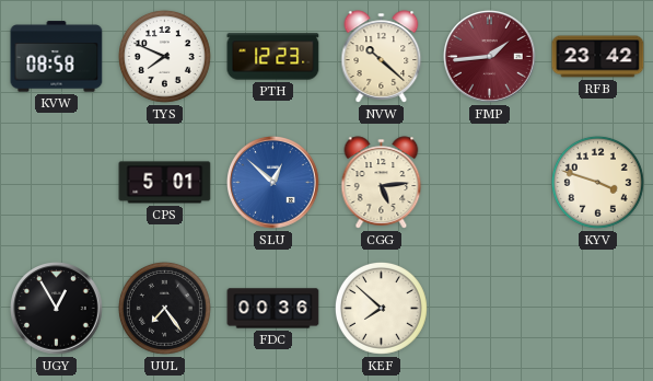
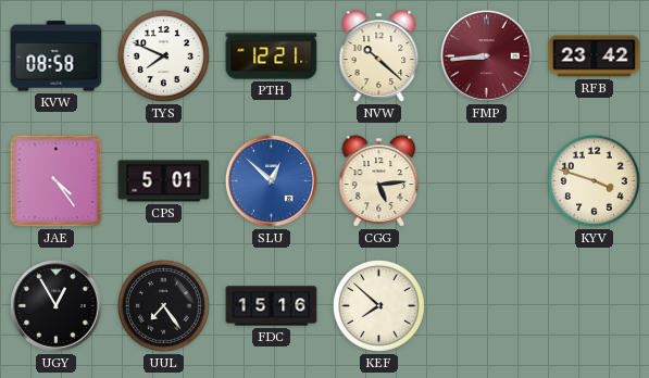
PTH: 12:23 -> 12:21
FMP: 1:44 -> 8:44
JAE: none -> 4:24
FDC: 00:36 -> 15:16
